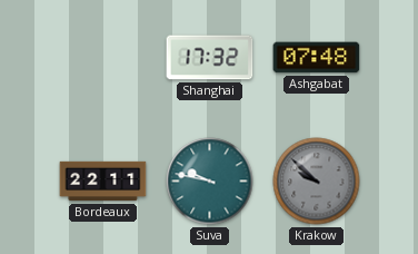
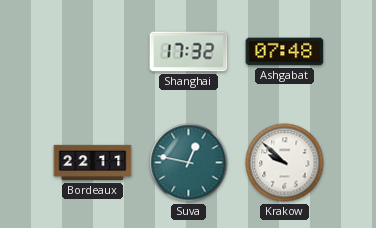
Suva: 9:47 -> 12:47
Krakow dial: grey -> white
